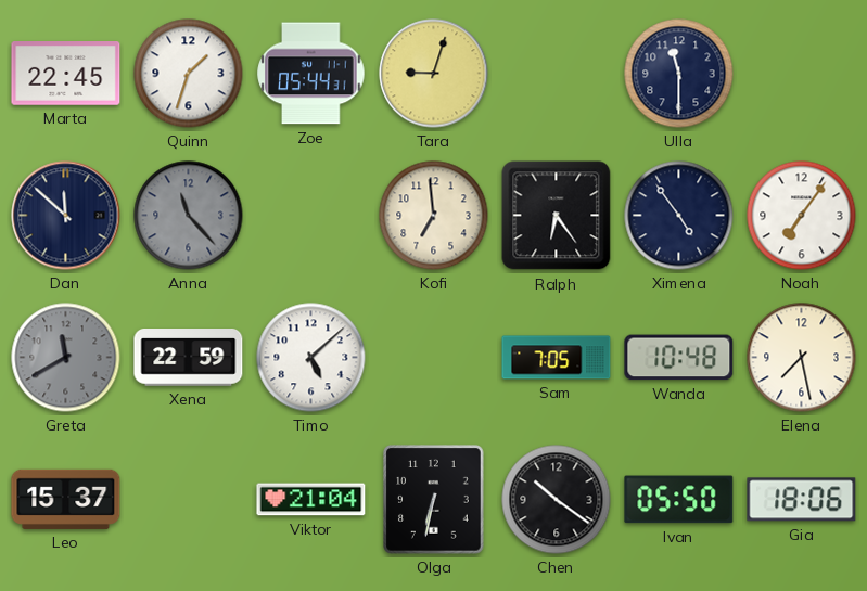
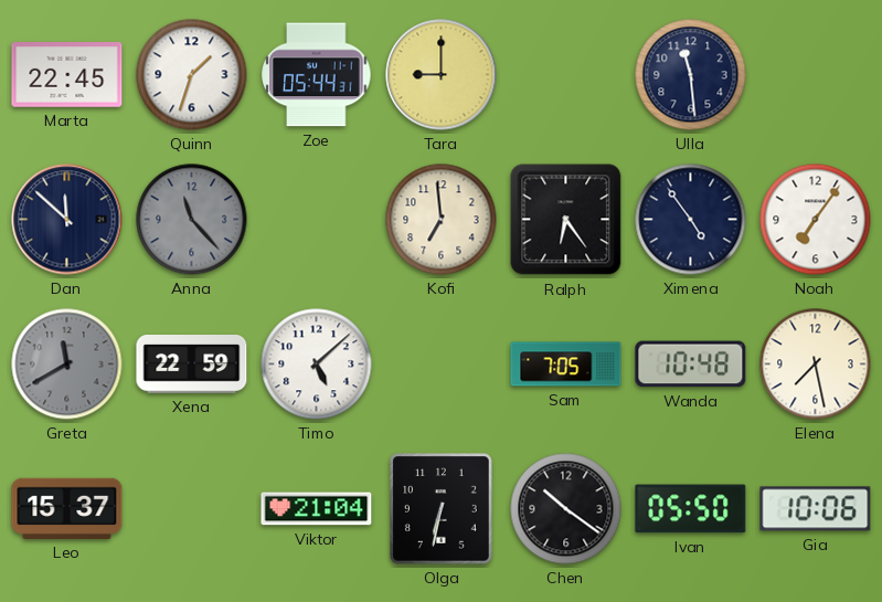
Tara: 9:03 -> 9:00
Ulla: 11:30 -> 11:29
Gia: 18:06 -> 10:06
